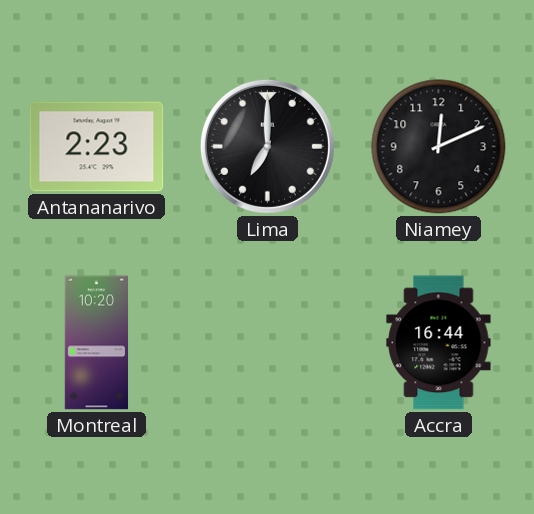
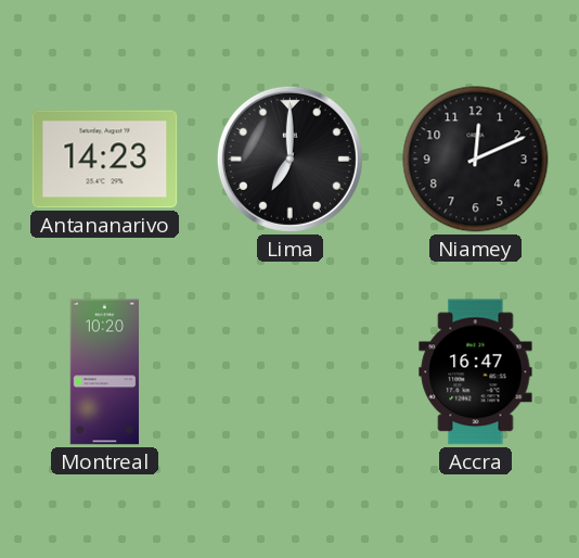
Antananarivo: 2:23 -> 14:23
Accra: 16:44 -> 16:47
